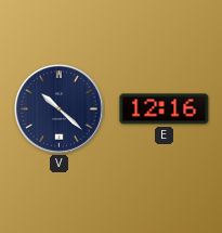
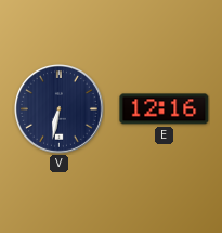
V: 10:22 -> 6:32
